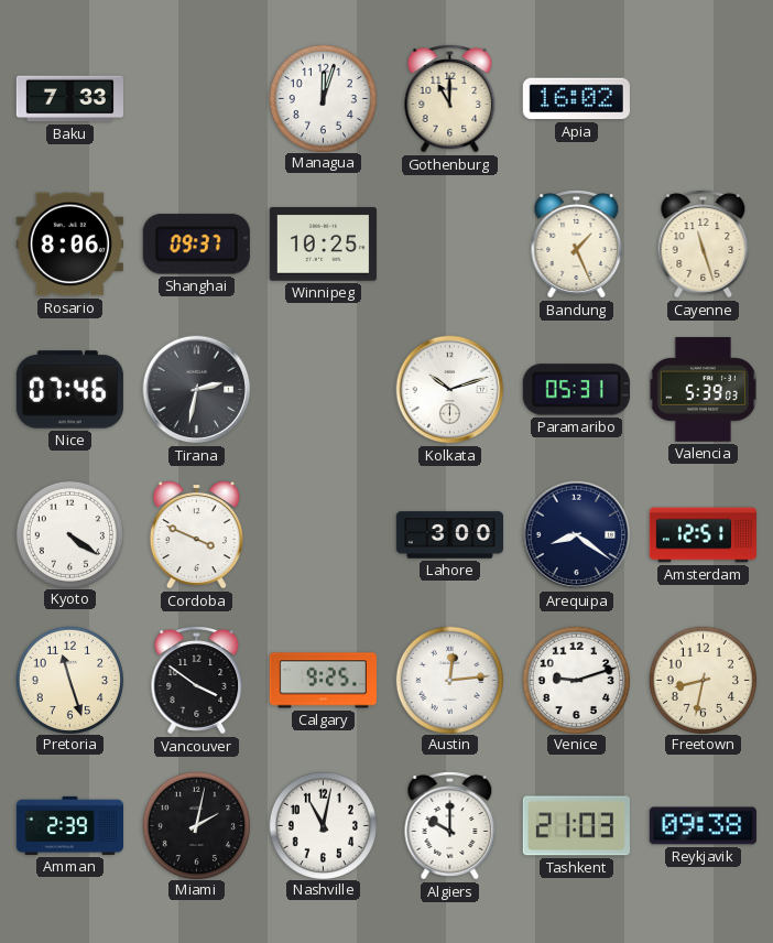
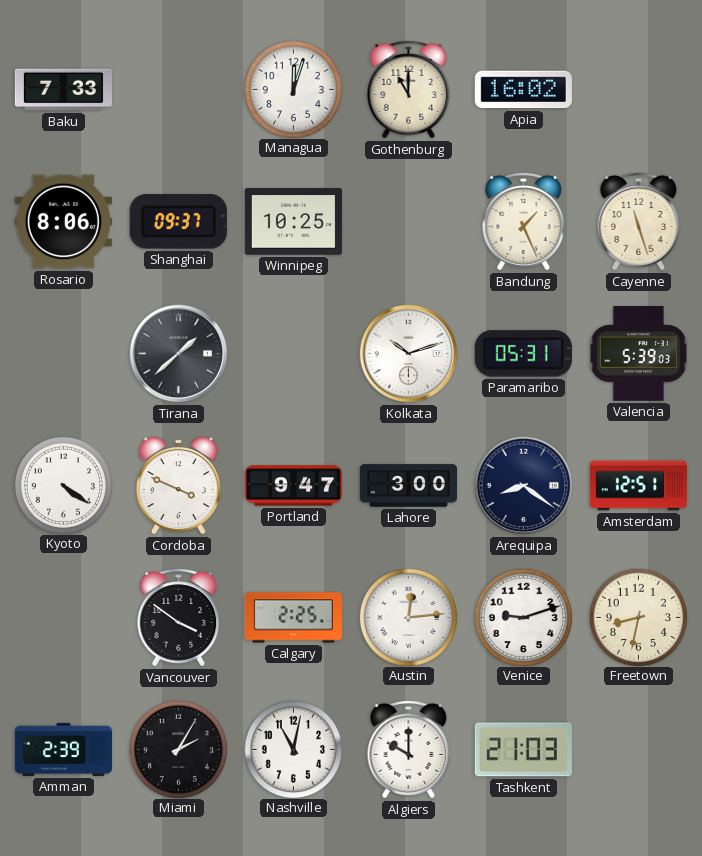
Nice: 07:46 -> none
Tirana: 2:32 -> 1:38
Portland: none -> 9:47
Pretoria: 11:27 -> none
Calgary: 9:25 -> 2:25
Miami: 2:02 -> 2:05
Reykjavik: 09:38 -> none
